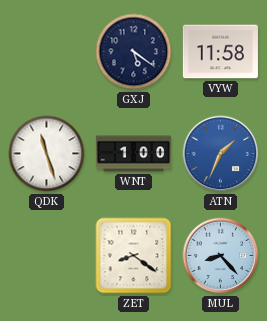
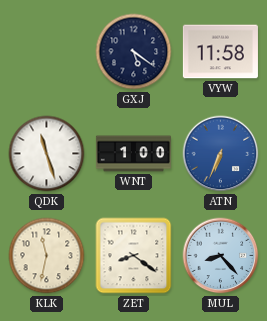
ATN: 1:34 -> 6:34
KLK: none -> 11:32
